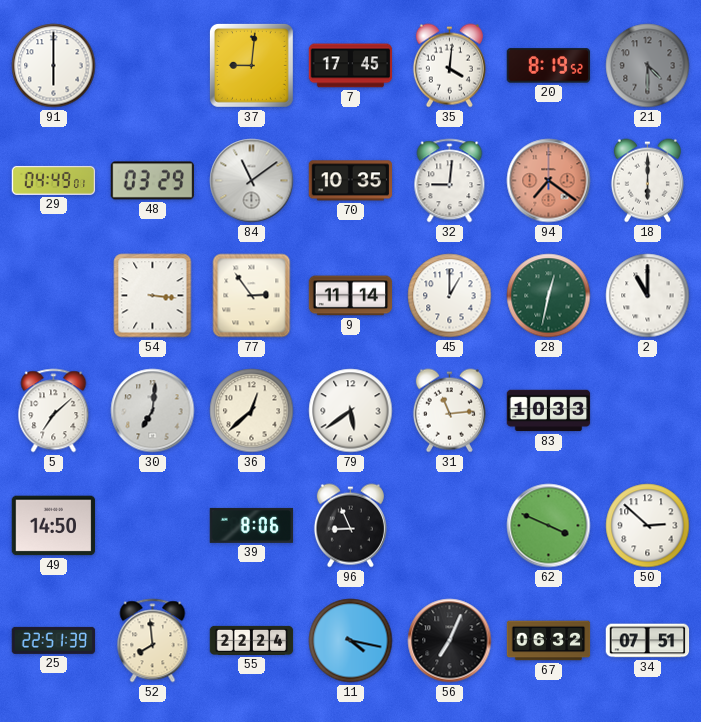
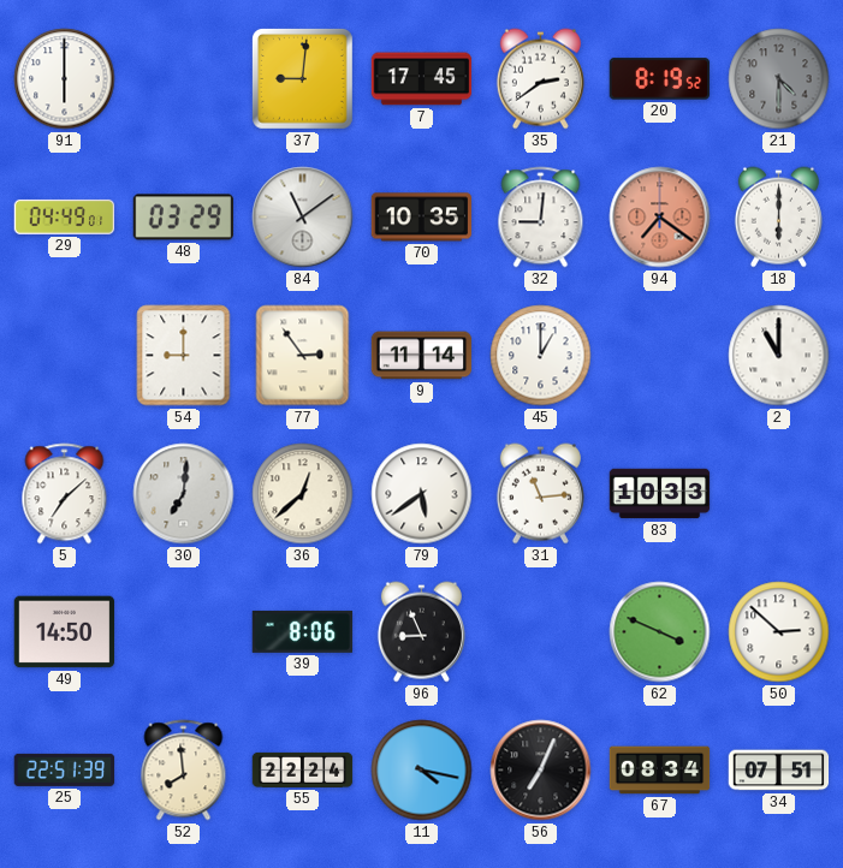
35: 4:01 -> 2:39
54: 3:16 -> 9:00
28: 12:32 -> none
67: 06:32 -> 08:34
